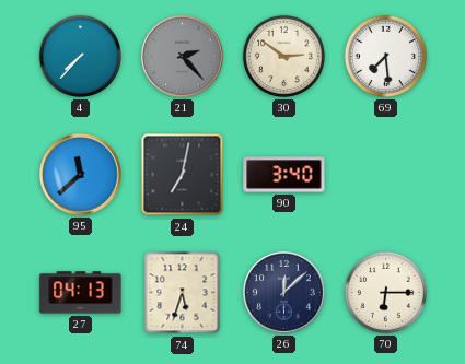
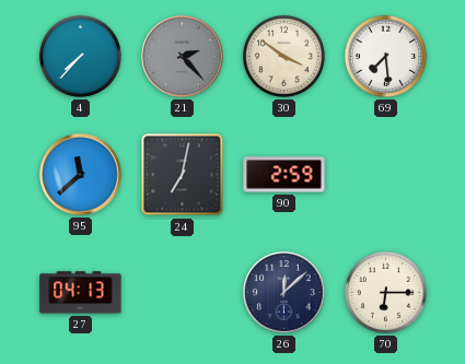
30: 2:51 -> 3:51
90: 3:40 -> 2:59
74: 5:33 -> none
